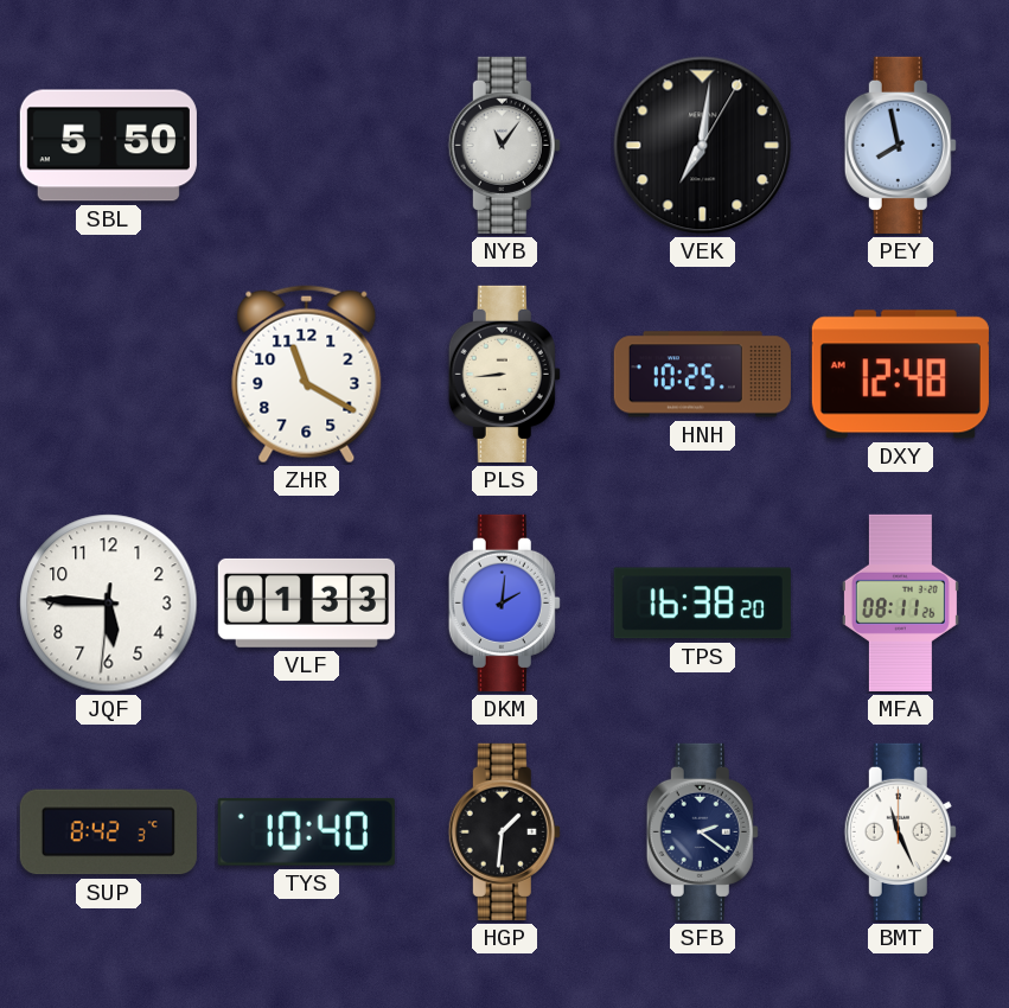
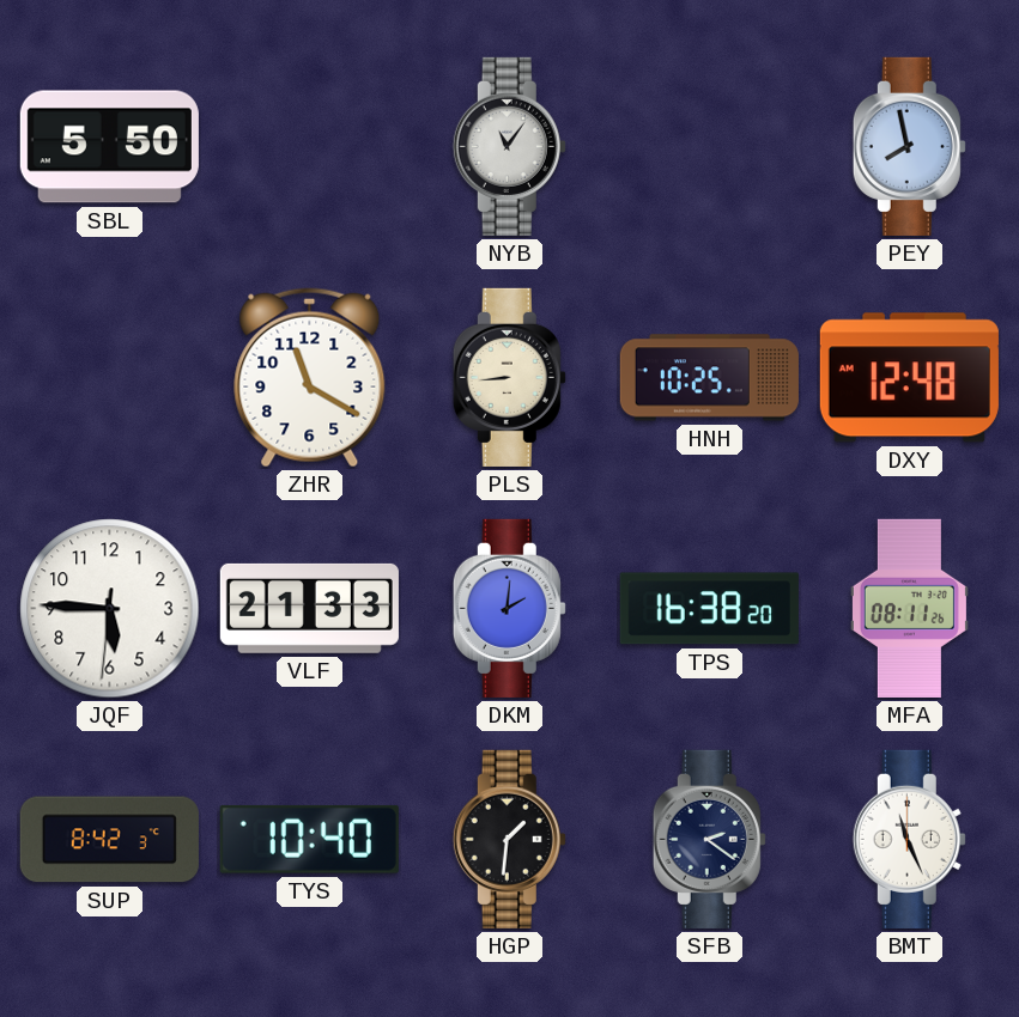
VEK: 7:01 -> none
VLF: 01:33 -> 21:33
